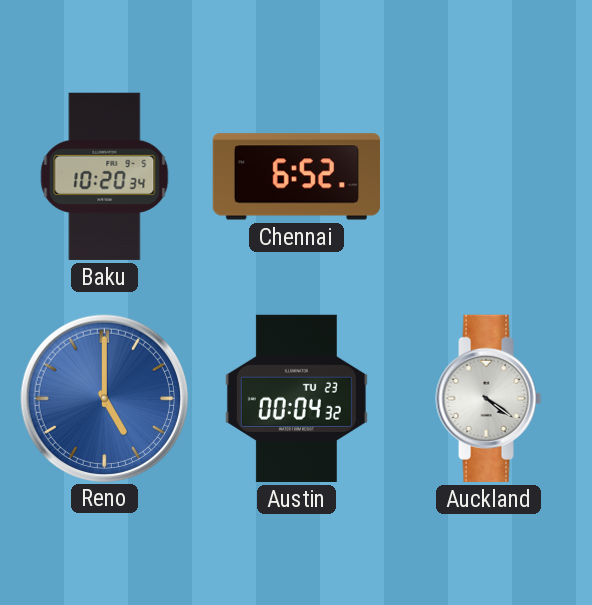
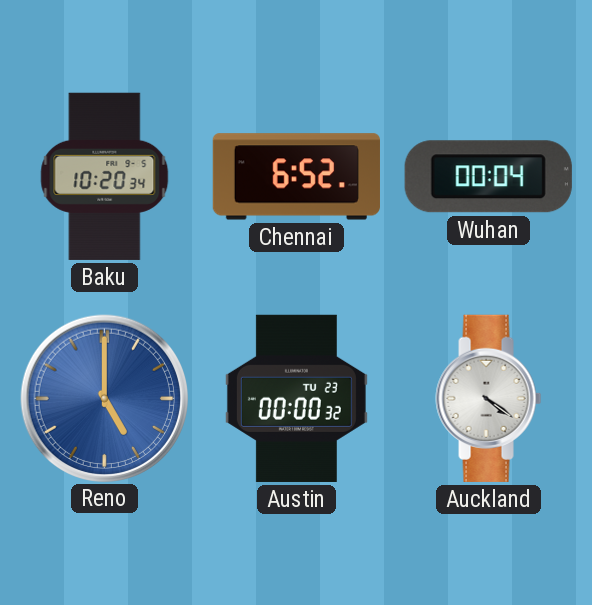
Wuhan: none -> 00:04
Austin: 00:04 -> 00:00
